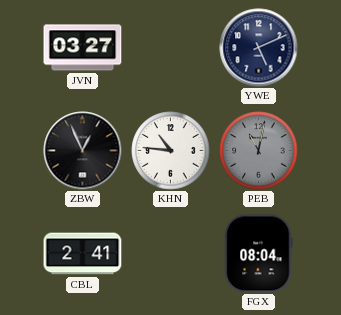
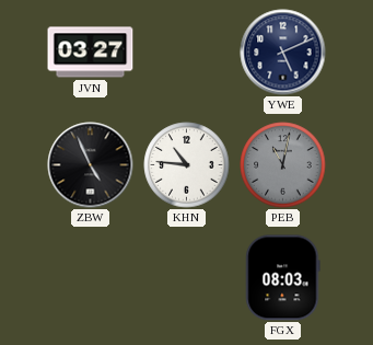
ZBW: 12:56 -> 4:56
CBL: 2:41 -> none
FGX: 08:04 -> 08:03
